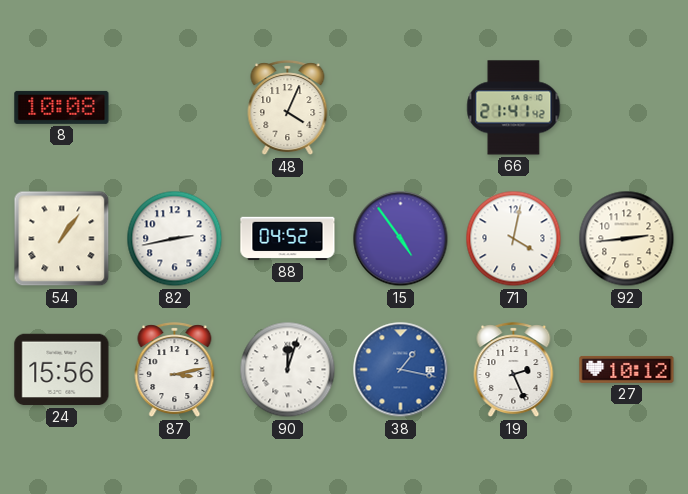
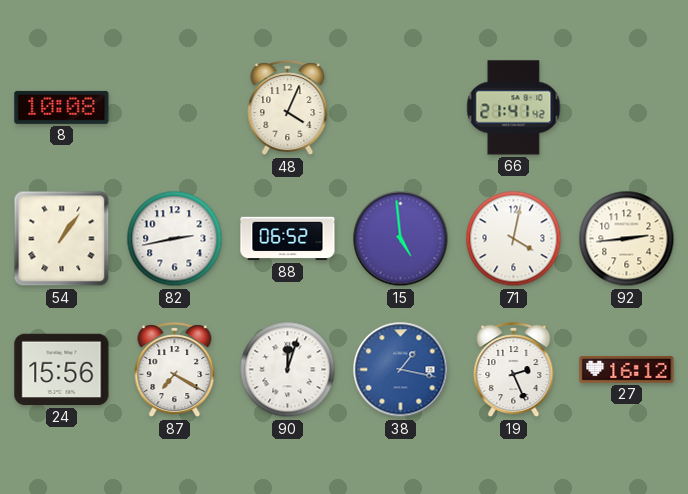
88: 04:52 -> 06:52
15: 4:54 -> 4:59
87: 3:13 -> 7:20
27: 10:12 -> 16:12
